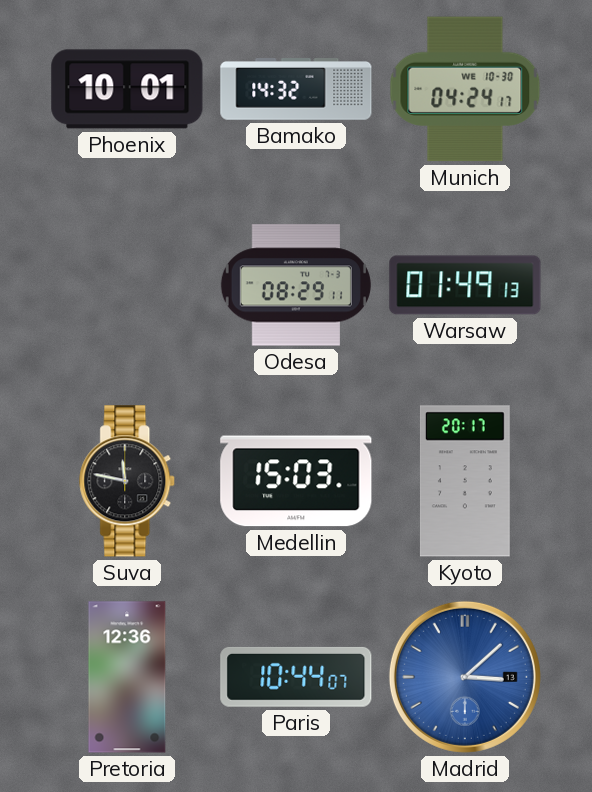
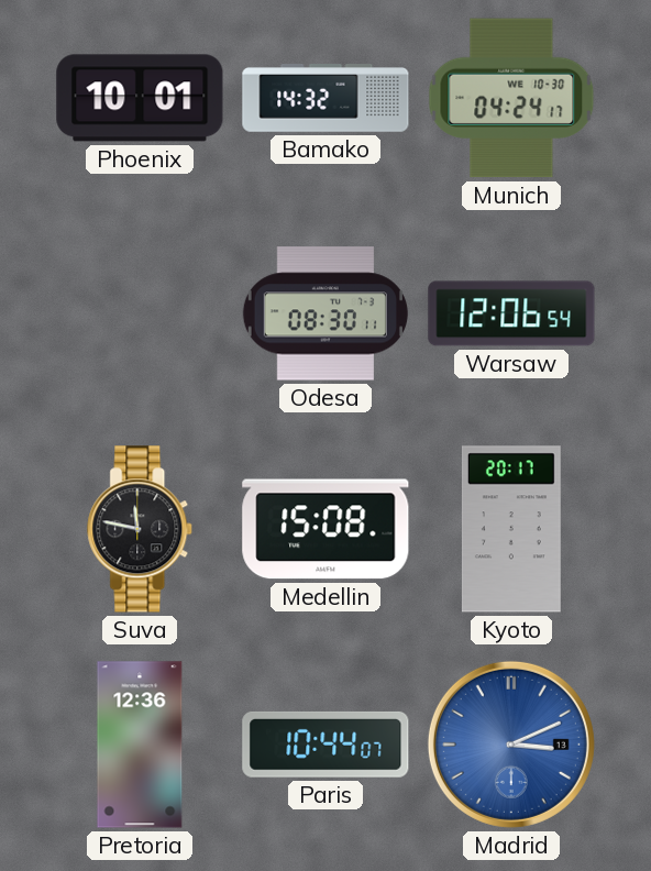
Odesa: 08:29 -> 08:30
Warsaw: 01:49 -> 12:06
Medellin: 15:03 -> 15:08
Madrid: 3:08 -> 3:11
